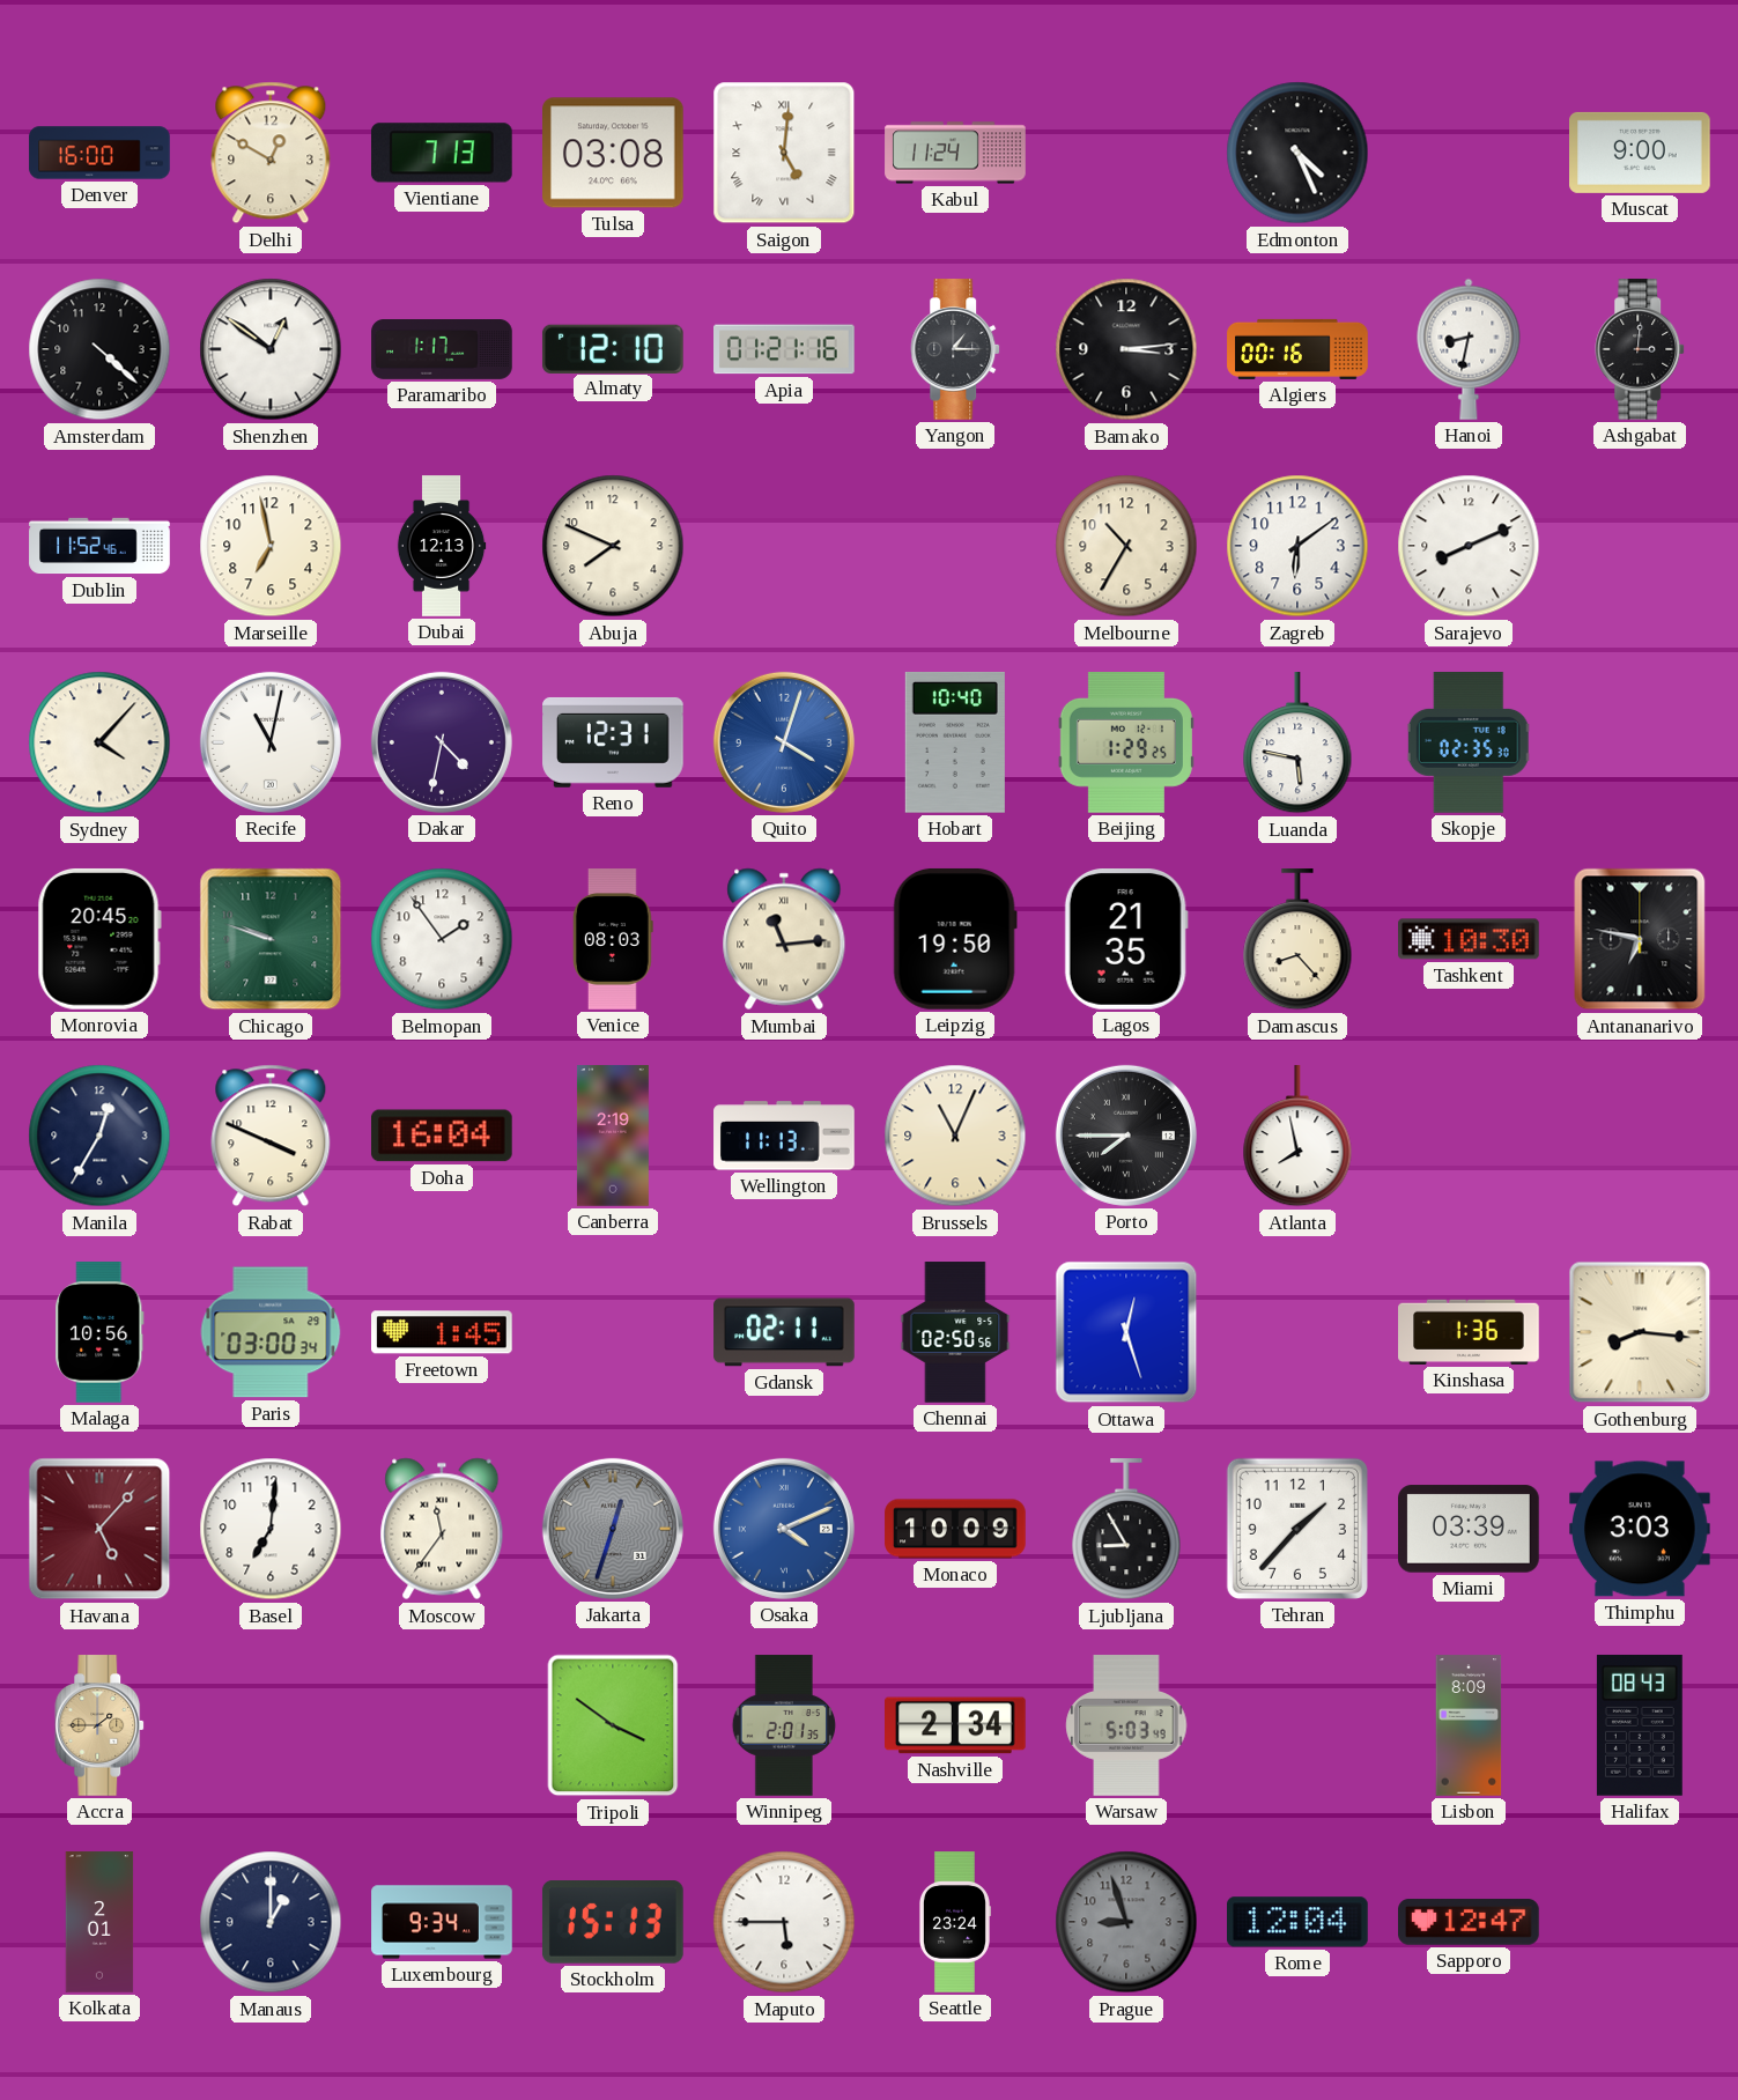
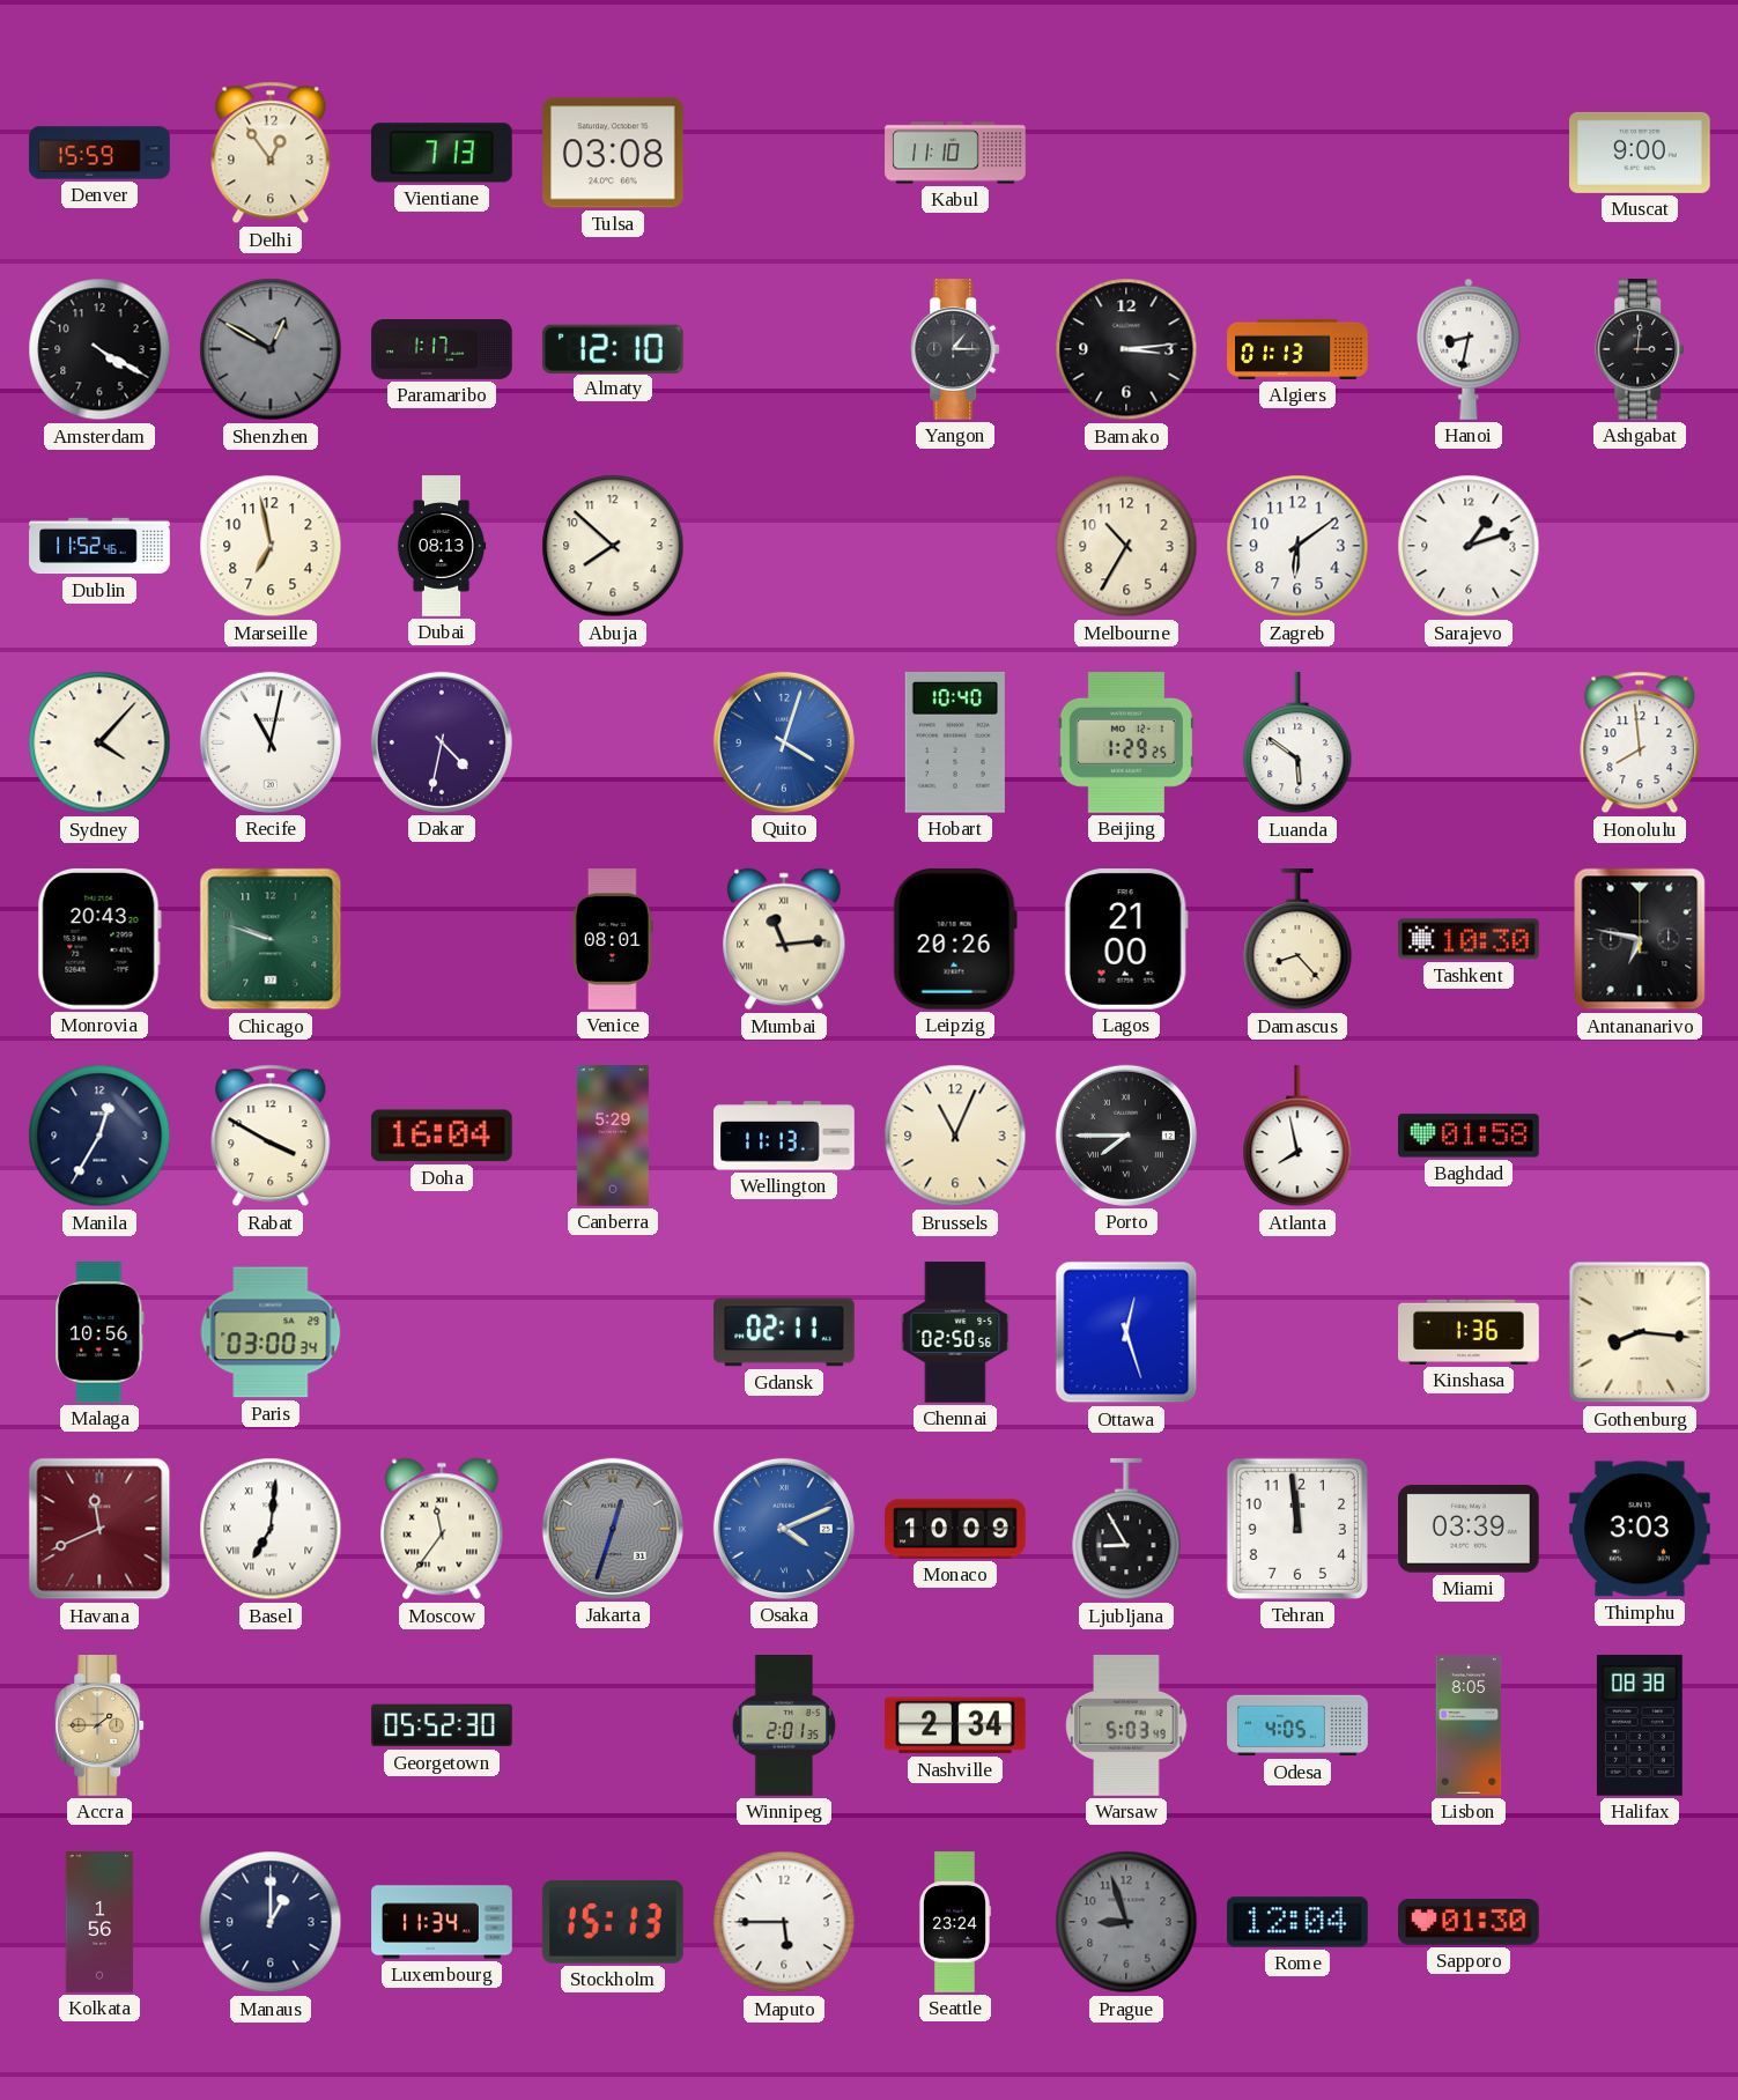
Denver: 16:00 -> 15:59
Delhi: 12:50 -> 12:54
Saigon: 5:01 -> none
Kabul: 11:24 -> 11:10
Edmonton: 4:26 -> none
Amsterdam: 4:22 -> 4:20
Shenzhen: 12:51 -> 12:50
Shenzhen dial: white -> grey
Apia: 01:21 -> none
Algiers: 00:16 -> 01:13
Dubai: 12:13 -> 08:13
Abuja: 7:49 -> 7:52
Sarajevo: 8:11 -> 1:12
Reno: 12:31 -> none
Luanda: 5:47 -> 5:51
Skopje: 02:35 -> none
Honolulu: none -> 7:59
Monrovia: 20:45 -> 20:43
Belmopan: 1:54 -> none
Venice: 08:03 -> 08:01
Leipzig: 19:50 -> 20:26
Lagos: 21:35 -> 21:00
Rabat: 3:49 -> 3:50
Canberra: 2:19 -> 5:29
Baghdad: none -> 01:58
Freetown: 1:45 -> none
Havana: 5:07 -> 11:41
Basel numerals: Arabic -> Roman
Tehran: 1:37 -> 11:59
Georgetown: none -> 05:52
Tripoli: 3:51 -> none
Odesa: none -> 4:05
Lisbon: 8:09 -> 8:05
Halifax: 08:43 -> 08:38
Kolkata: 2:01 -> 1:56
Luxembourg: 9:34 -> 11:34
Sapporo: 12:47 -> 01:30
